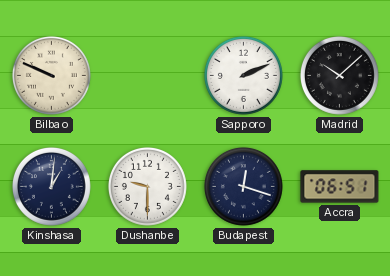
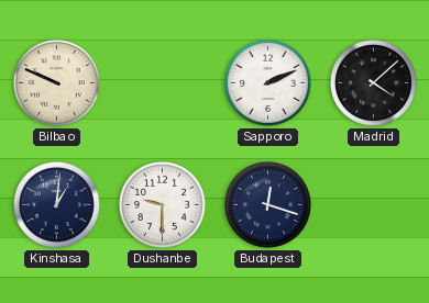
Madrid: 10:08 -> 4:08
Accra: 06:51 -> none
